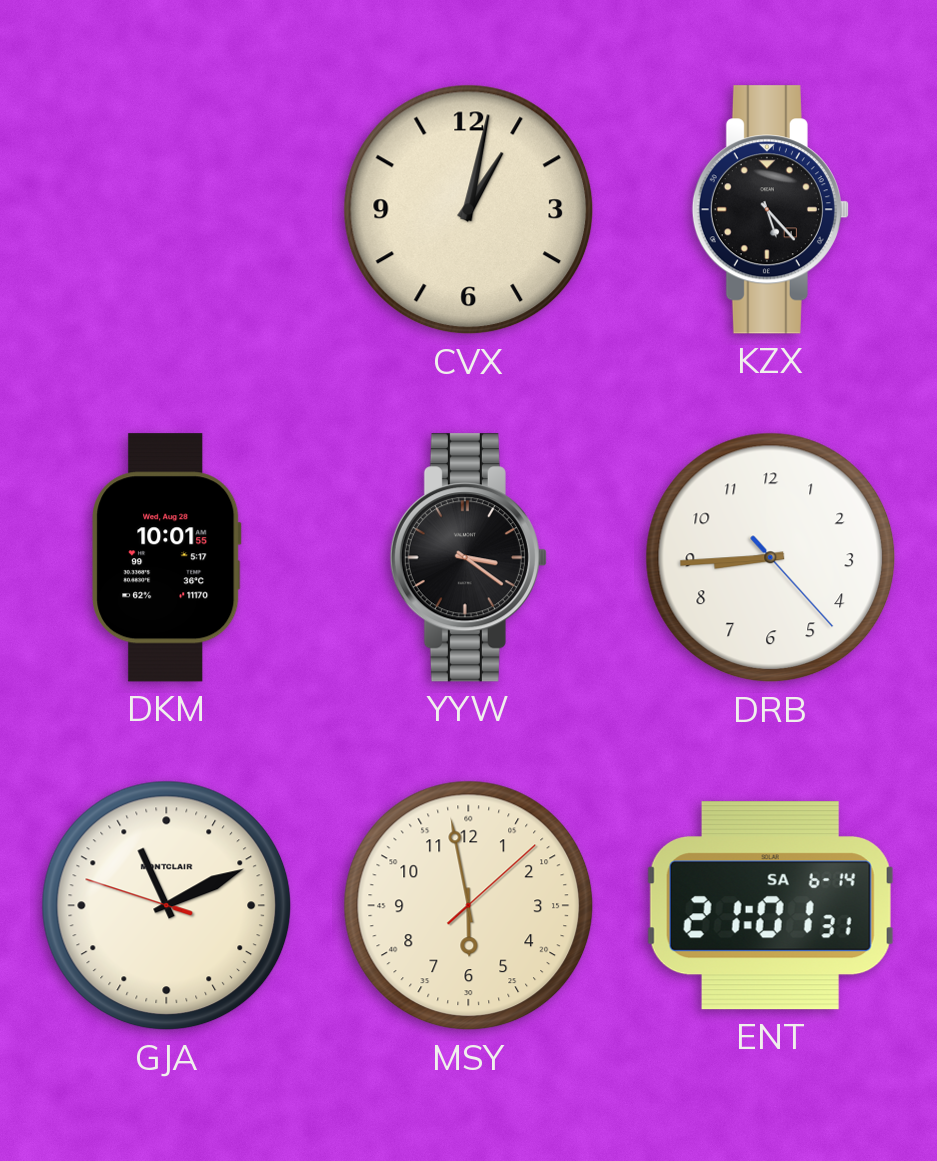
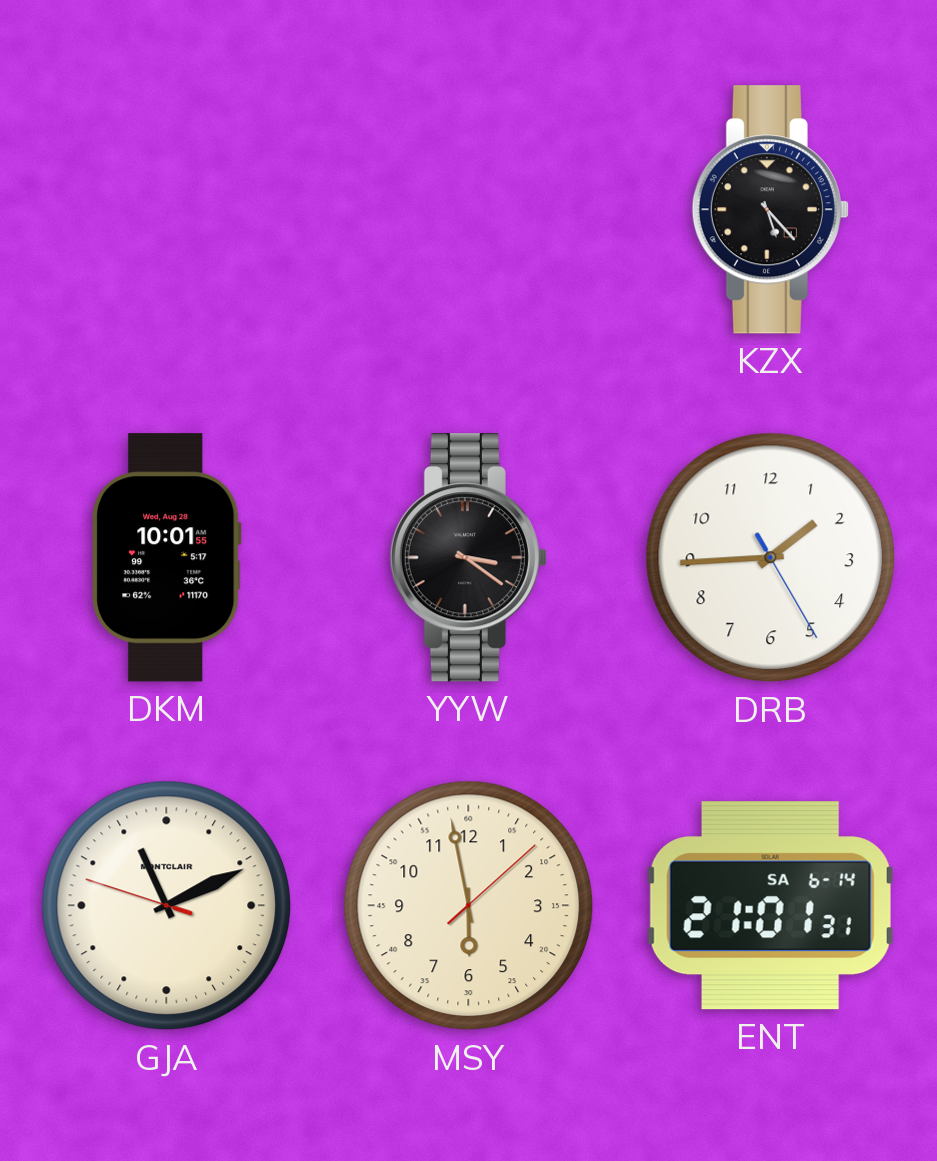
CVX: 1:02 -> none
DRB: 8:44 -> 1:44
